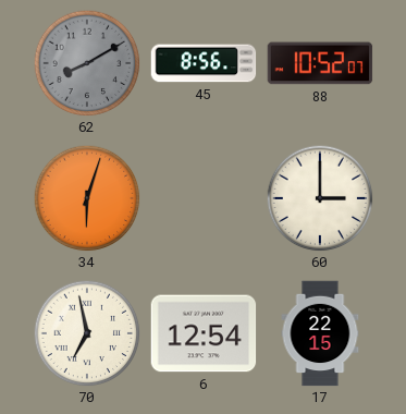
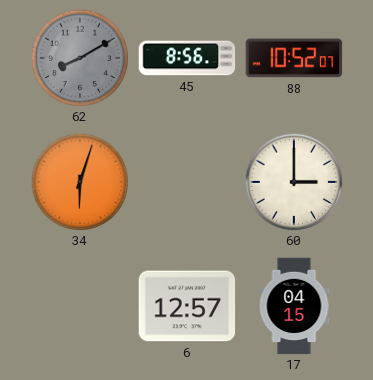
70: 6:58 -> none
6: 12:54 -> 12:57
17: 22:15 -> 04:15
